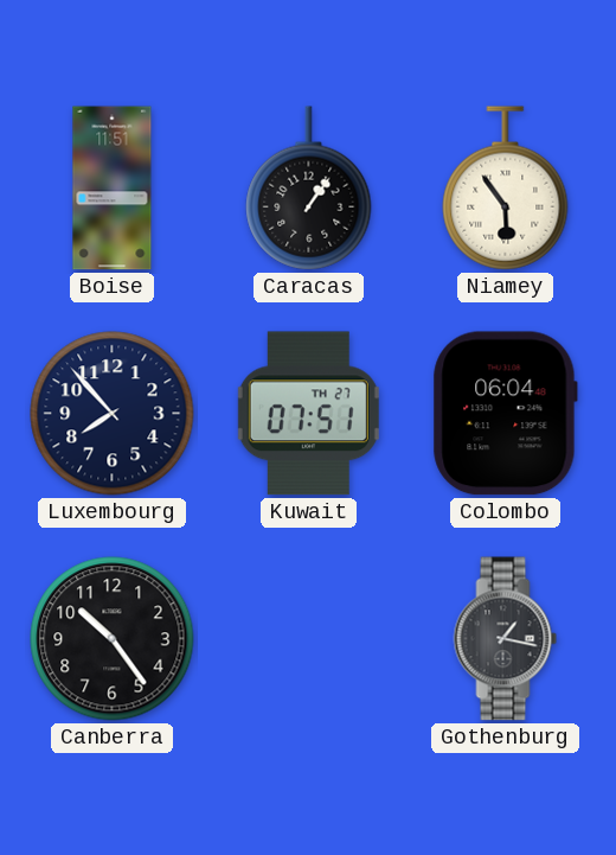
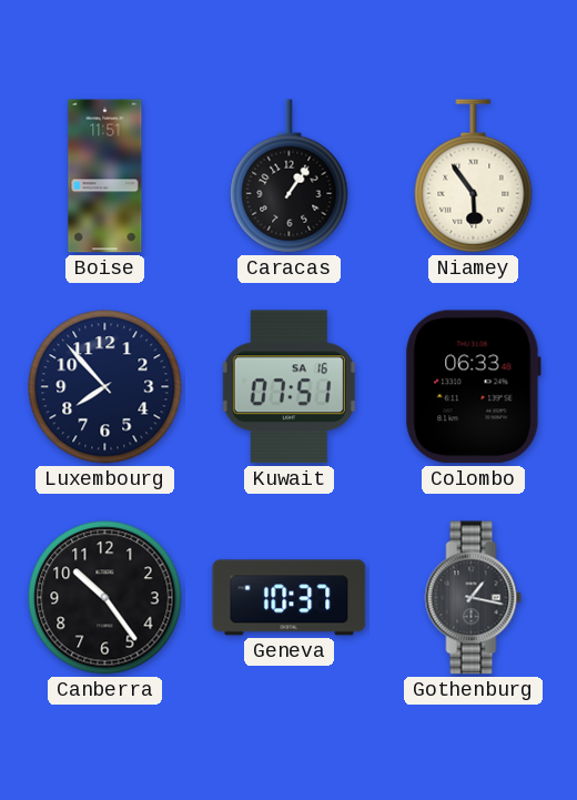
Kuwait date: TH 27 -> SA 16
Colombo: 06:04 -> 06:33
Geneva: none -> 10:37
